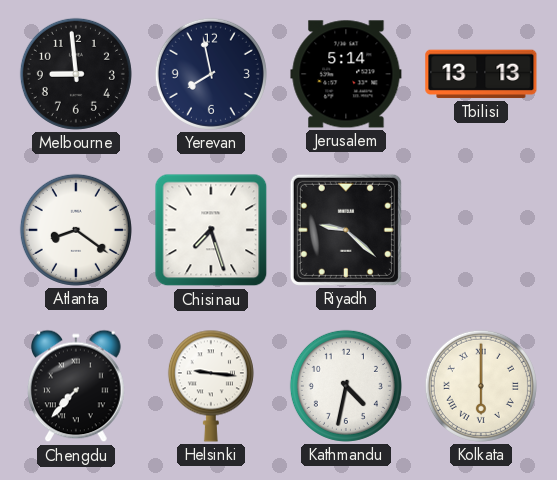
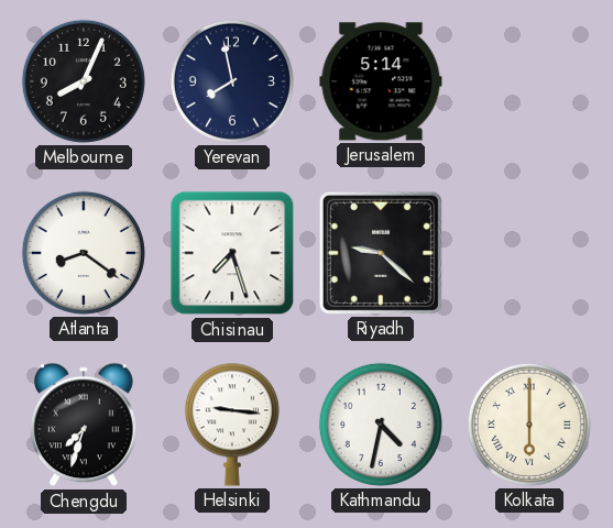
Melbourne: 8:59 -> 8:04
Tbilisi: 13:13 -> none
Chengdu: 7:37 -> 7:33
